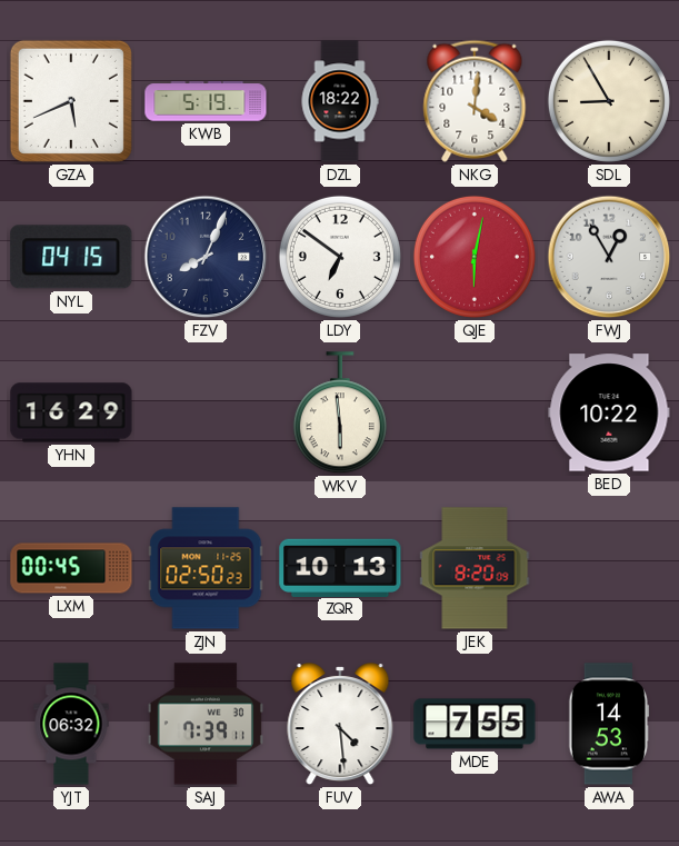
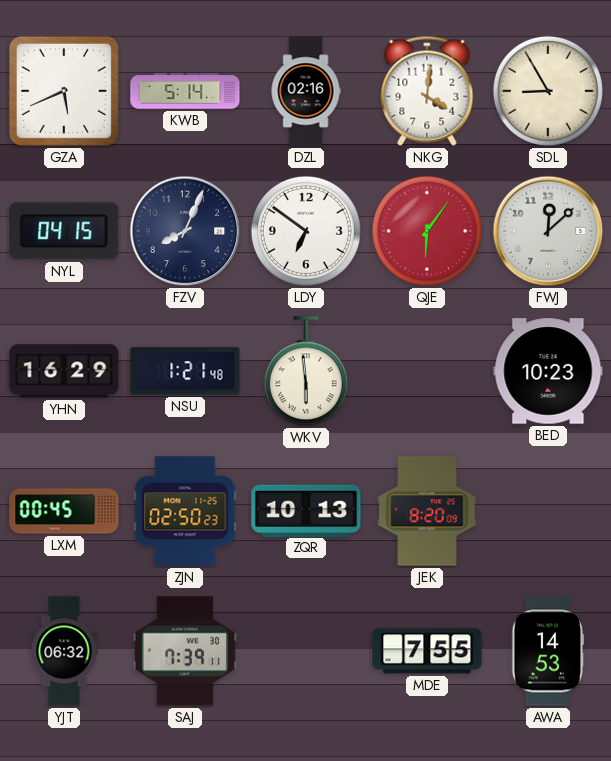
KWB: 5:19 -> 5:14
DZL: 18:22 -> 02:16
QJE: 6:02 -> 6:06
FWJ: 12:55 -> 12:08
NSU: none -> 1:21
BED: 10:22 -> 10:23
FUV: 4:29 -> none
